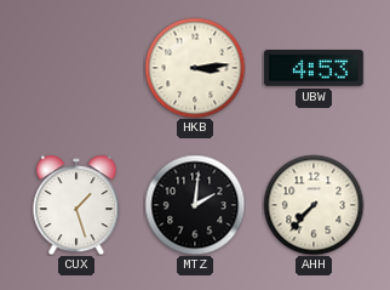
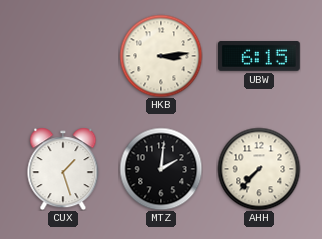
UBW: 4:53 -> 6:15
